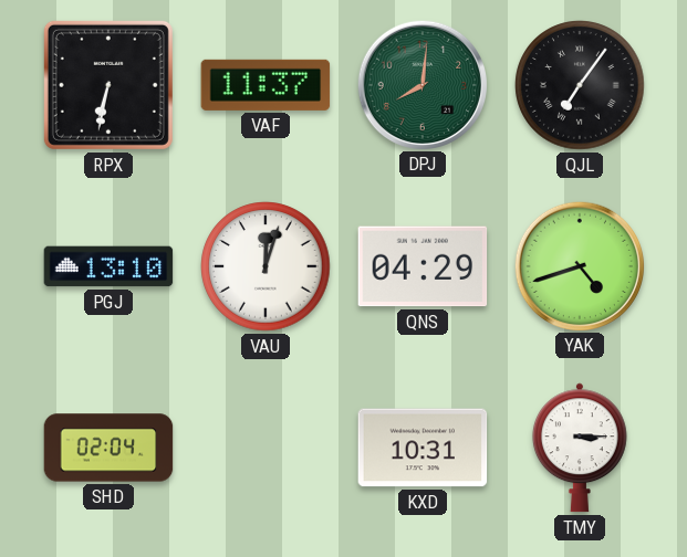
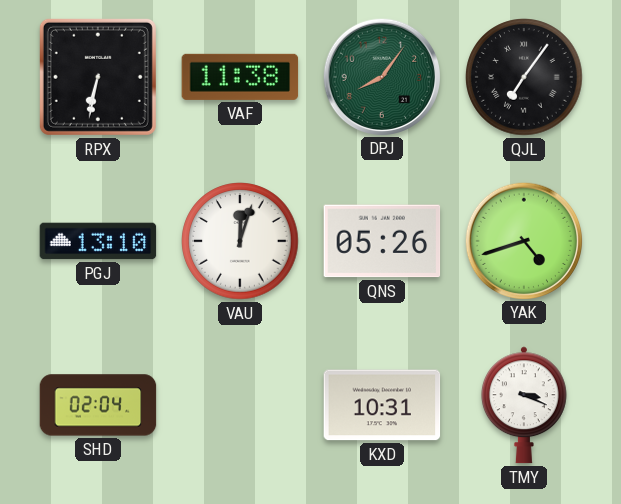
VAF: 11:37 -> 11:38
DPJ: 8:01 -> 8:06
QNS: 04:29 -> 05:26
TMY: 3:15 -> 3:19
